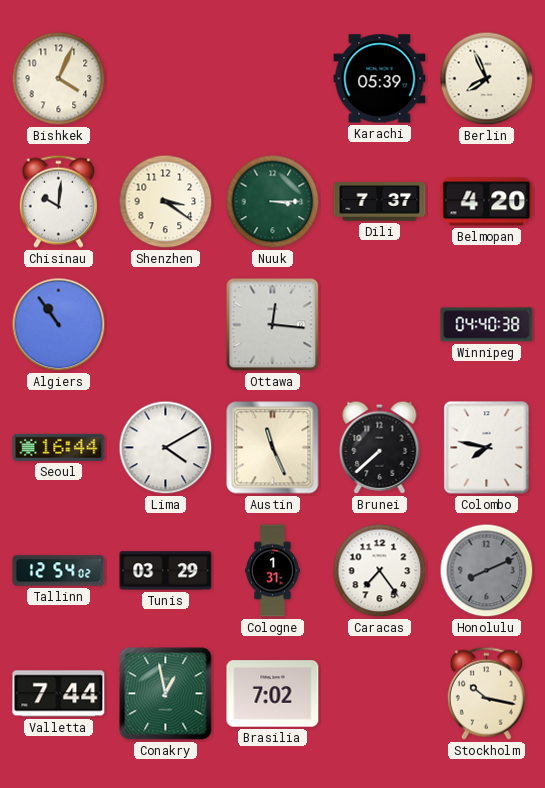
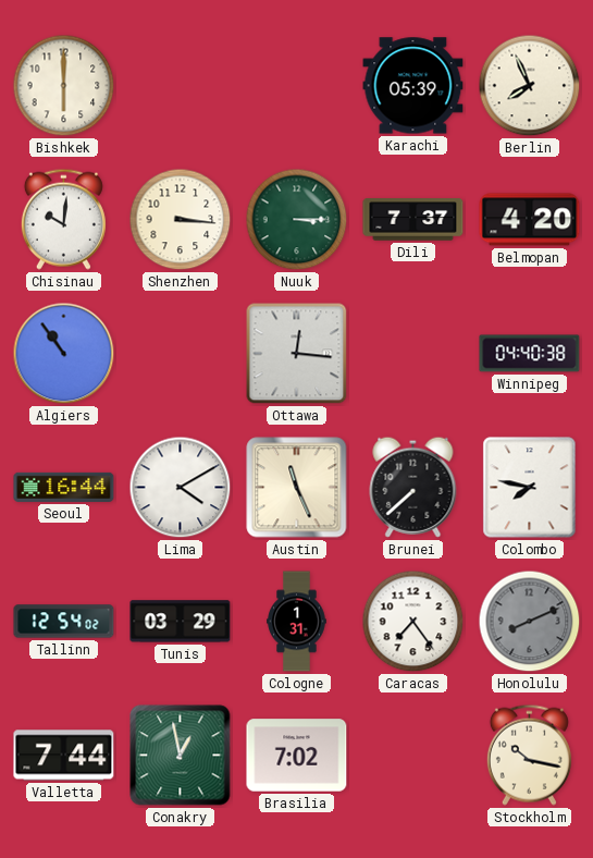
Bishkek: 4:04 -> 6:00
Shenzhen: 3:21 -> 3:16
